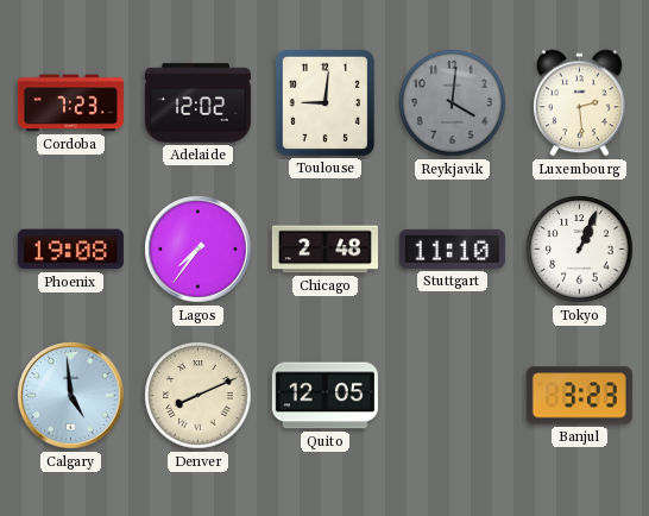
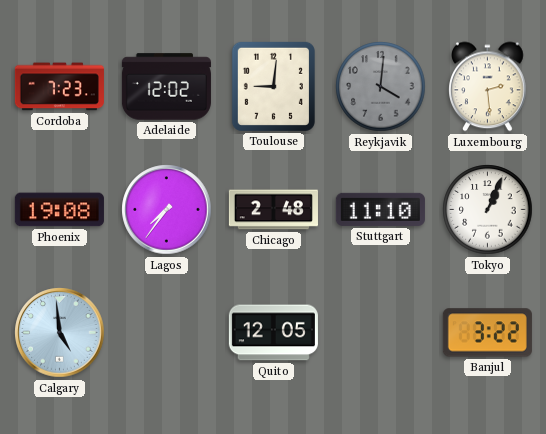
Denver: 8:11 -> none
Banjul: 3:23 -> 3:22
